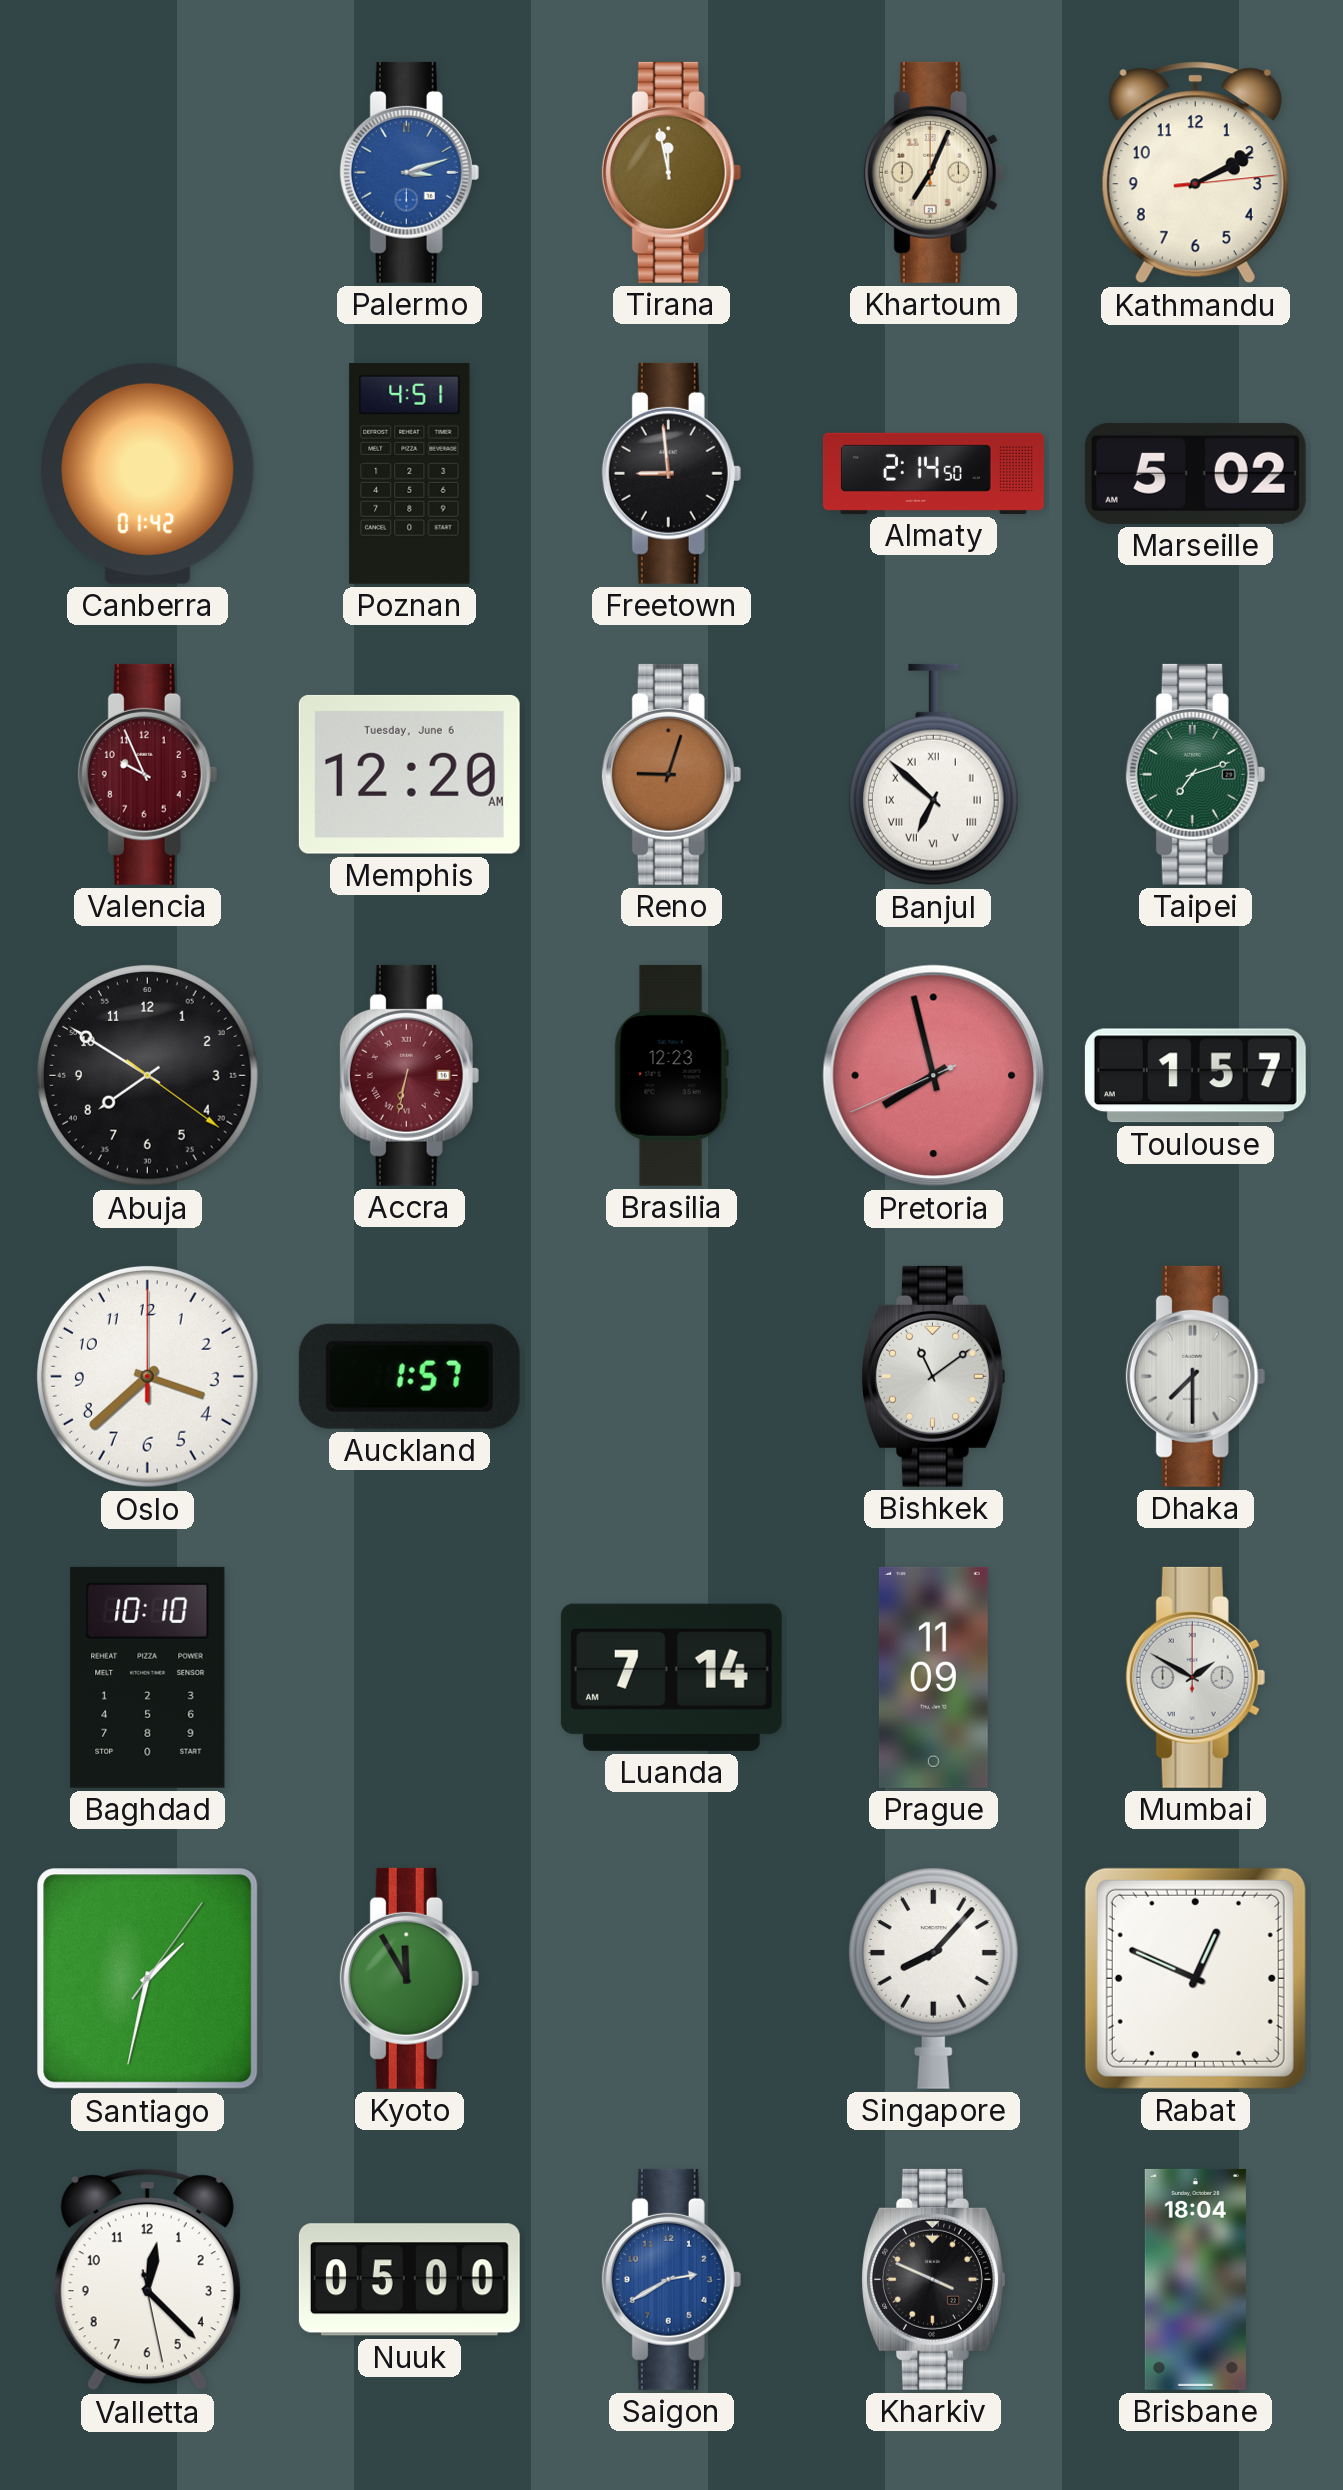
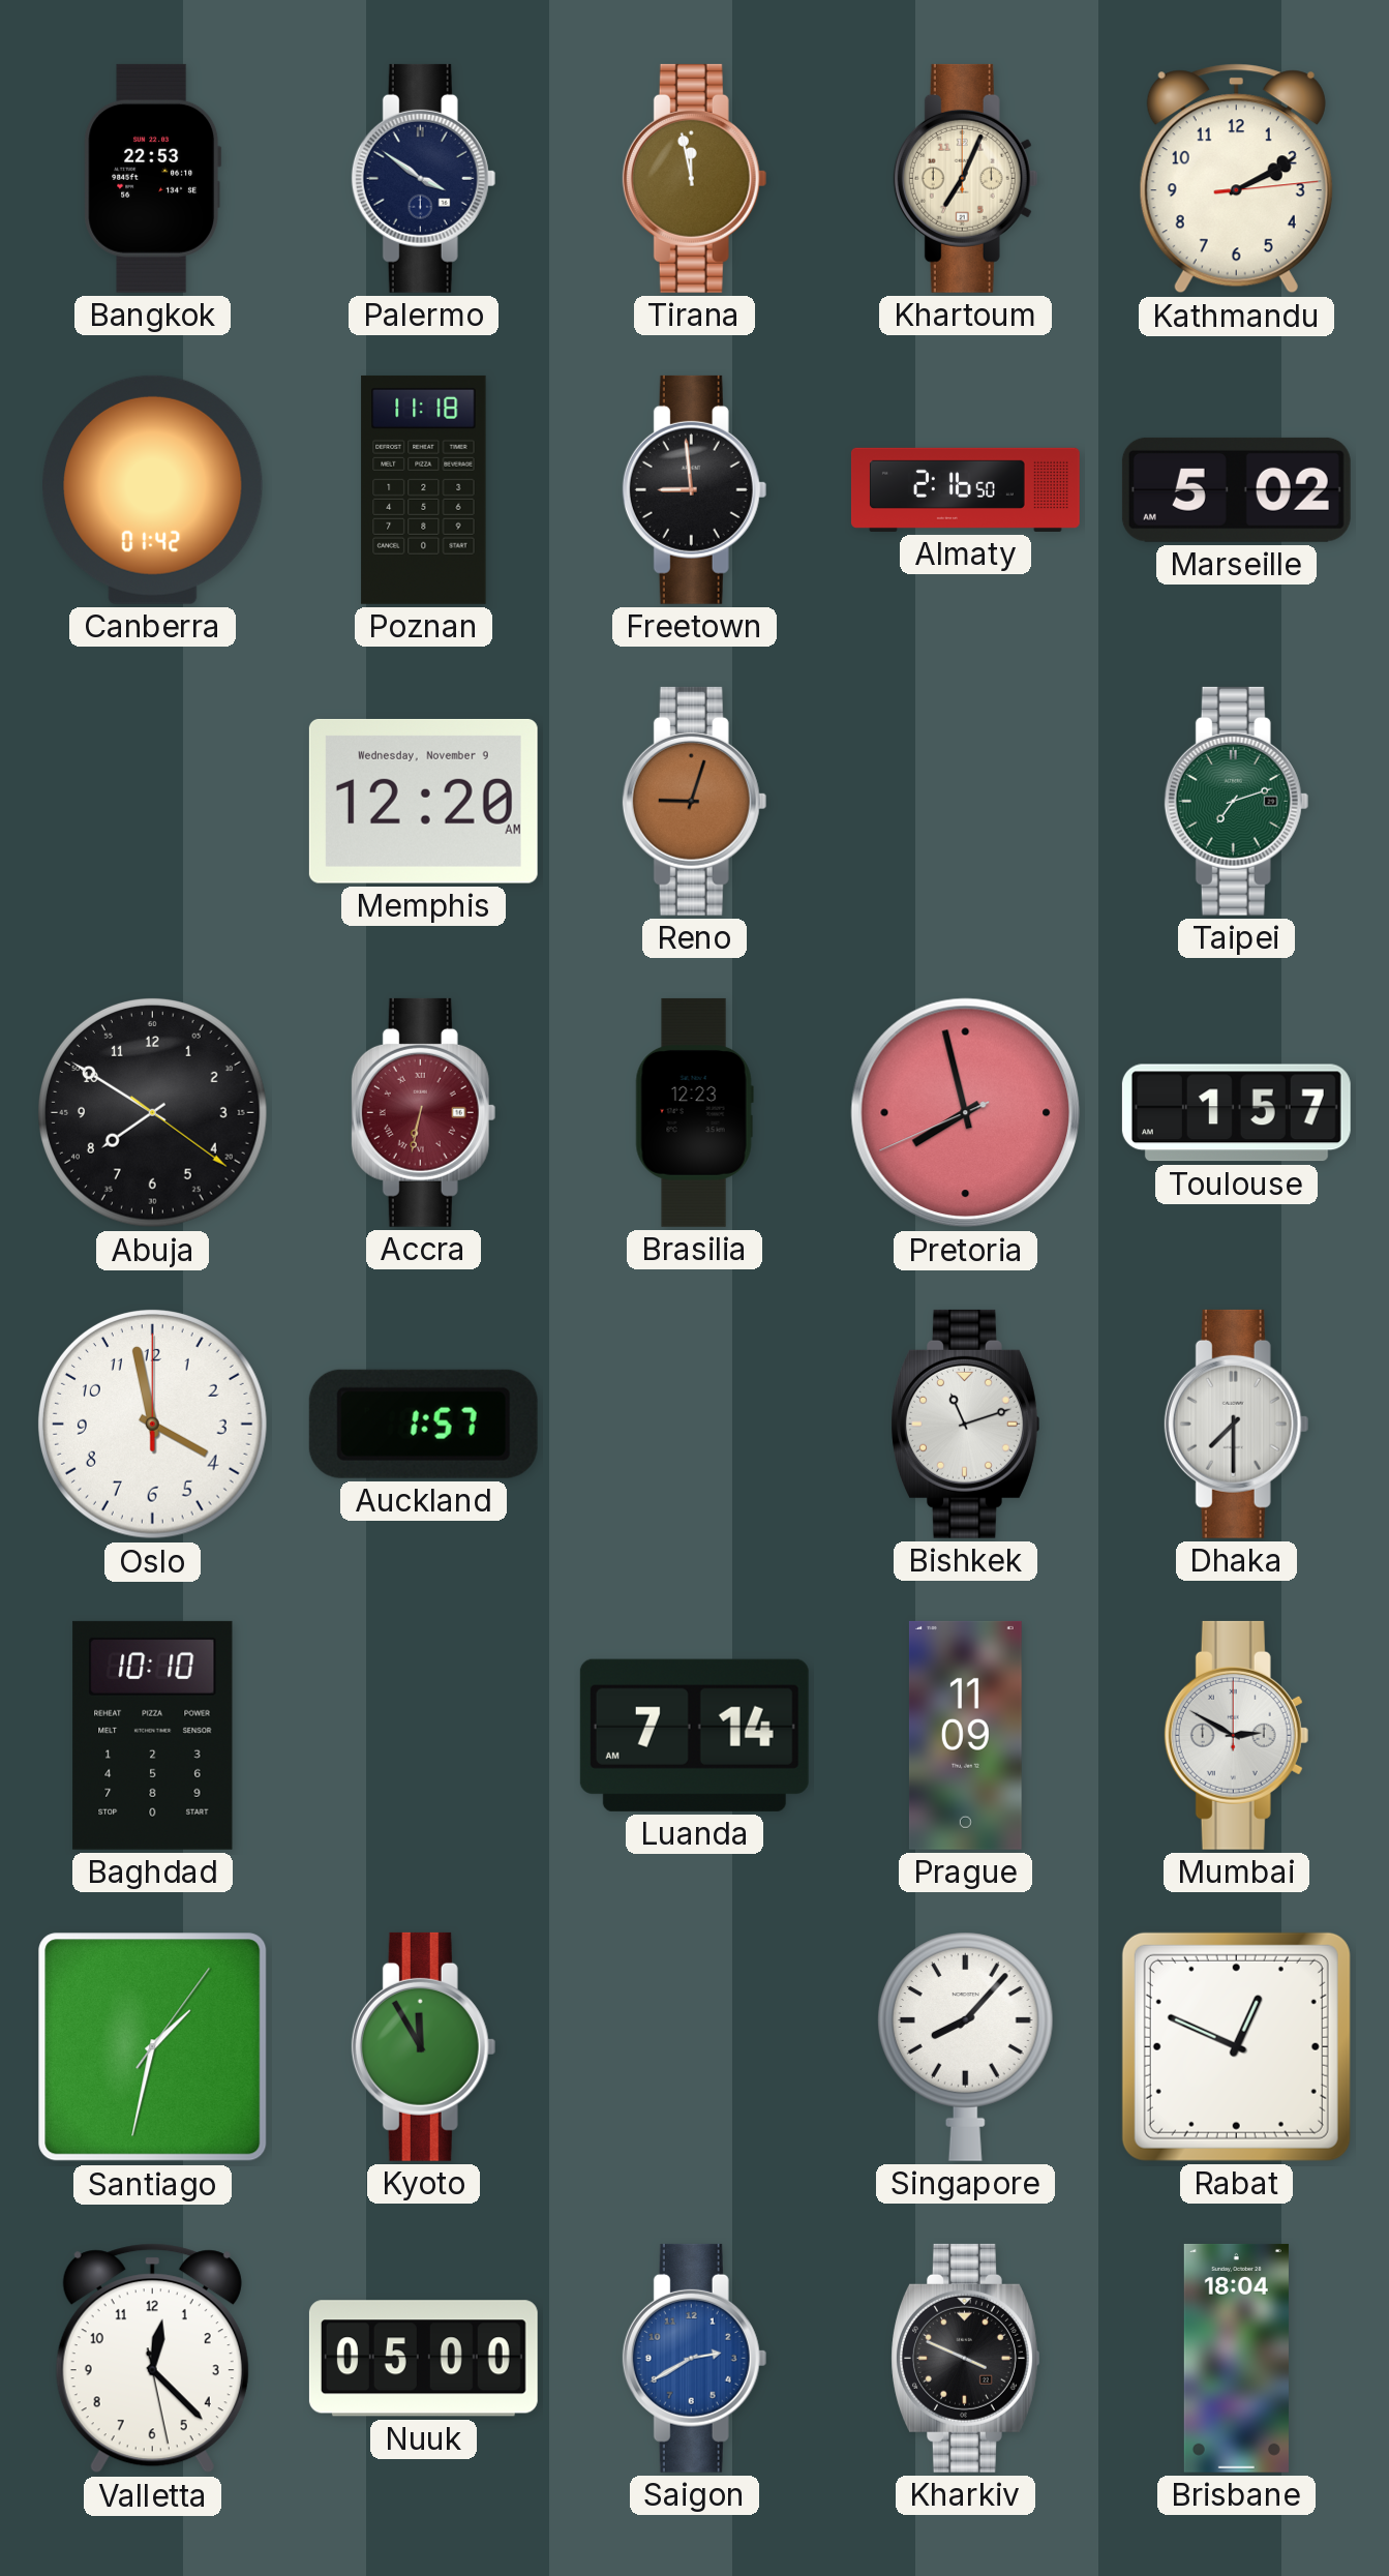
Bangkok: none -> 22:53
Palermo: 3:12 -> 3:51
Palermo dial: blue -> navy
Poznan: 4:51 -> 11:18
Almaty: 2:14 -> 2:16
Valencia: 9:56 -> none
Memphis date: Tuesday, June 6 -> Wednesday, November 9
Banjul: 6:52 -> none
Oslo: 3:38 -> 3:58
Bishkek: 11:09 -> 11:12
Mumbai: 1:50 -> 2:50
